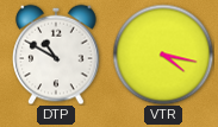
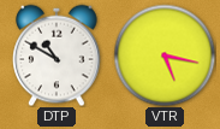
VTR: 4:17 -> 5:17
